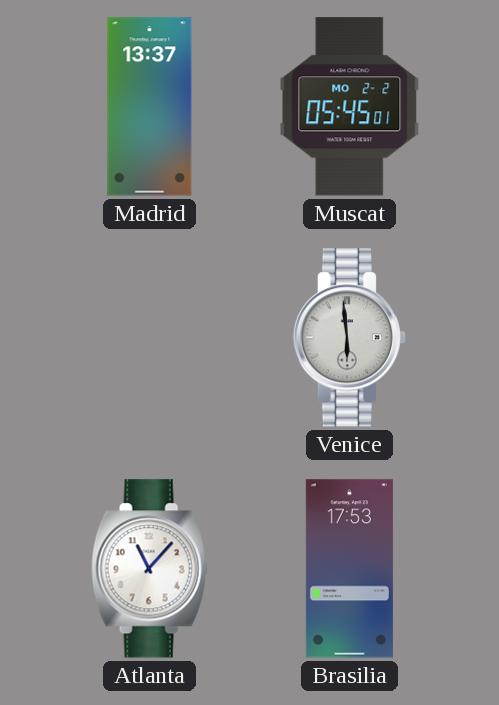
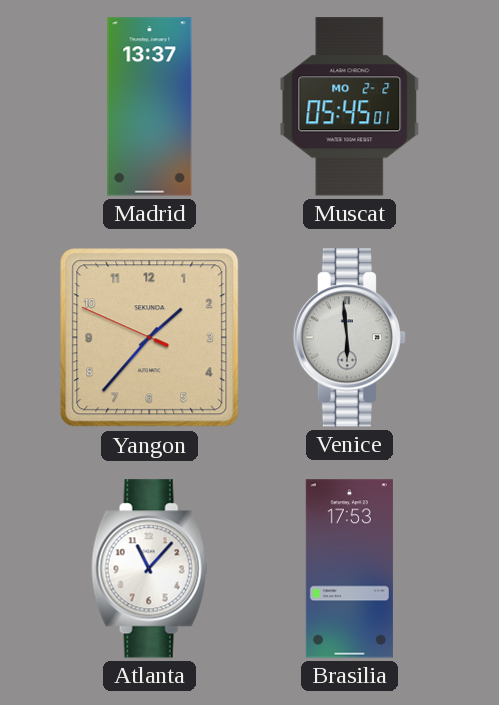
Yangon: none -> 1:36
